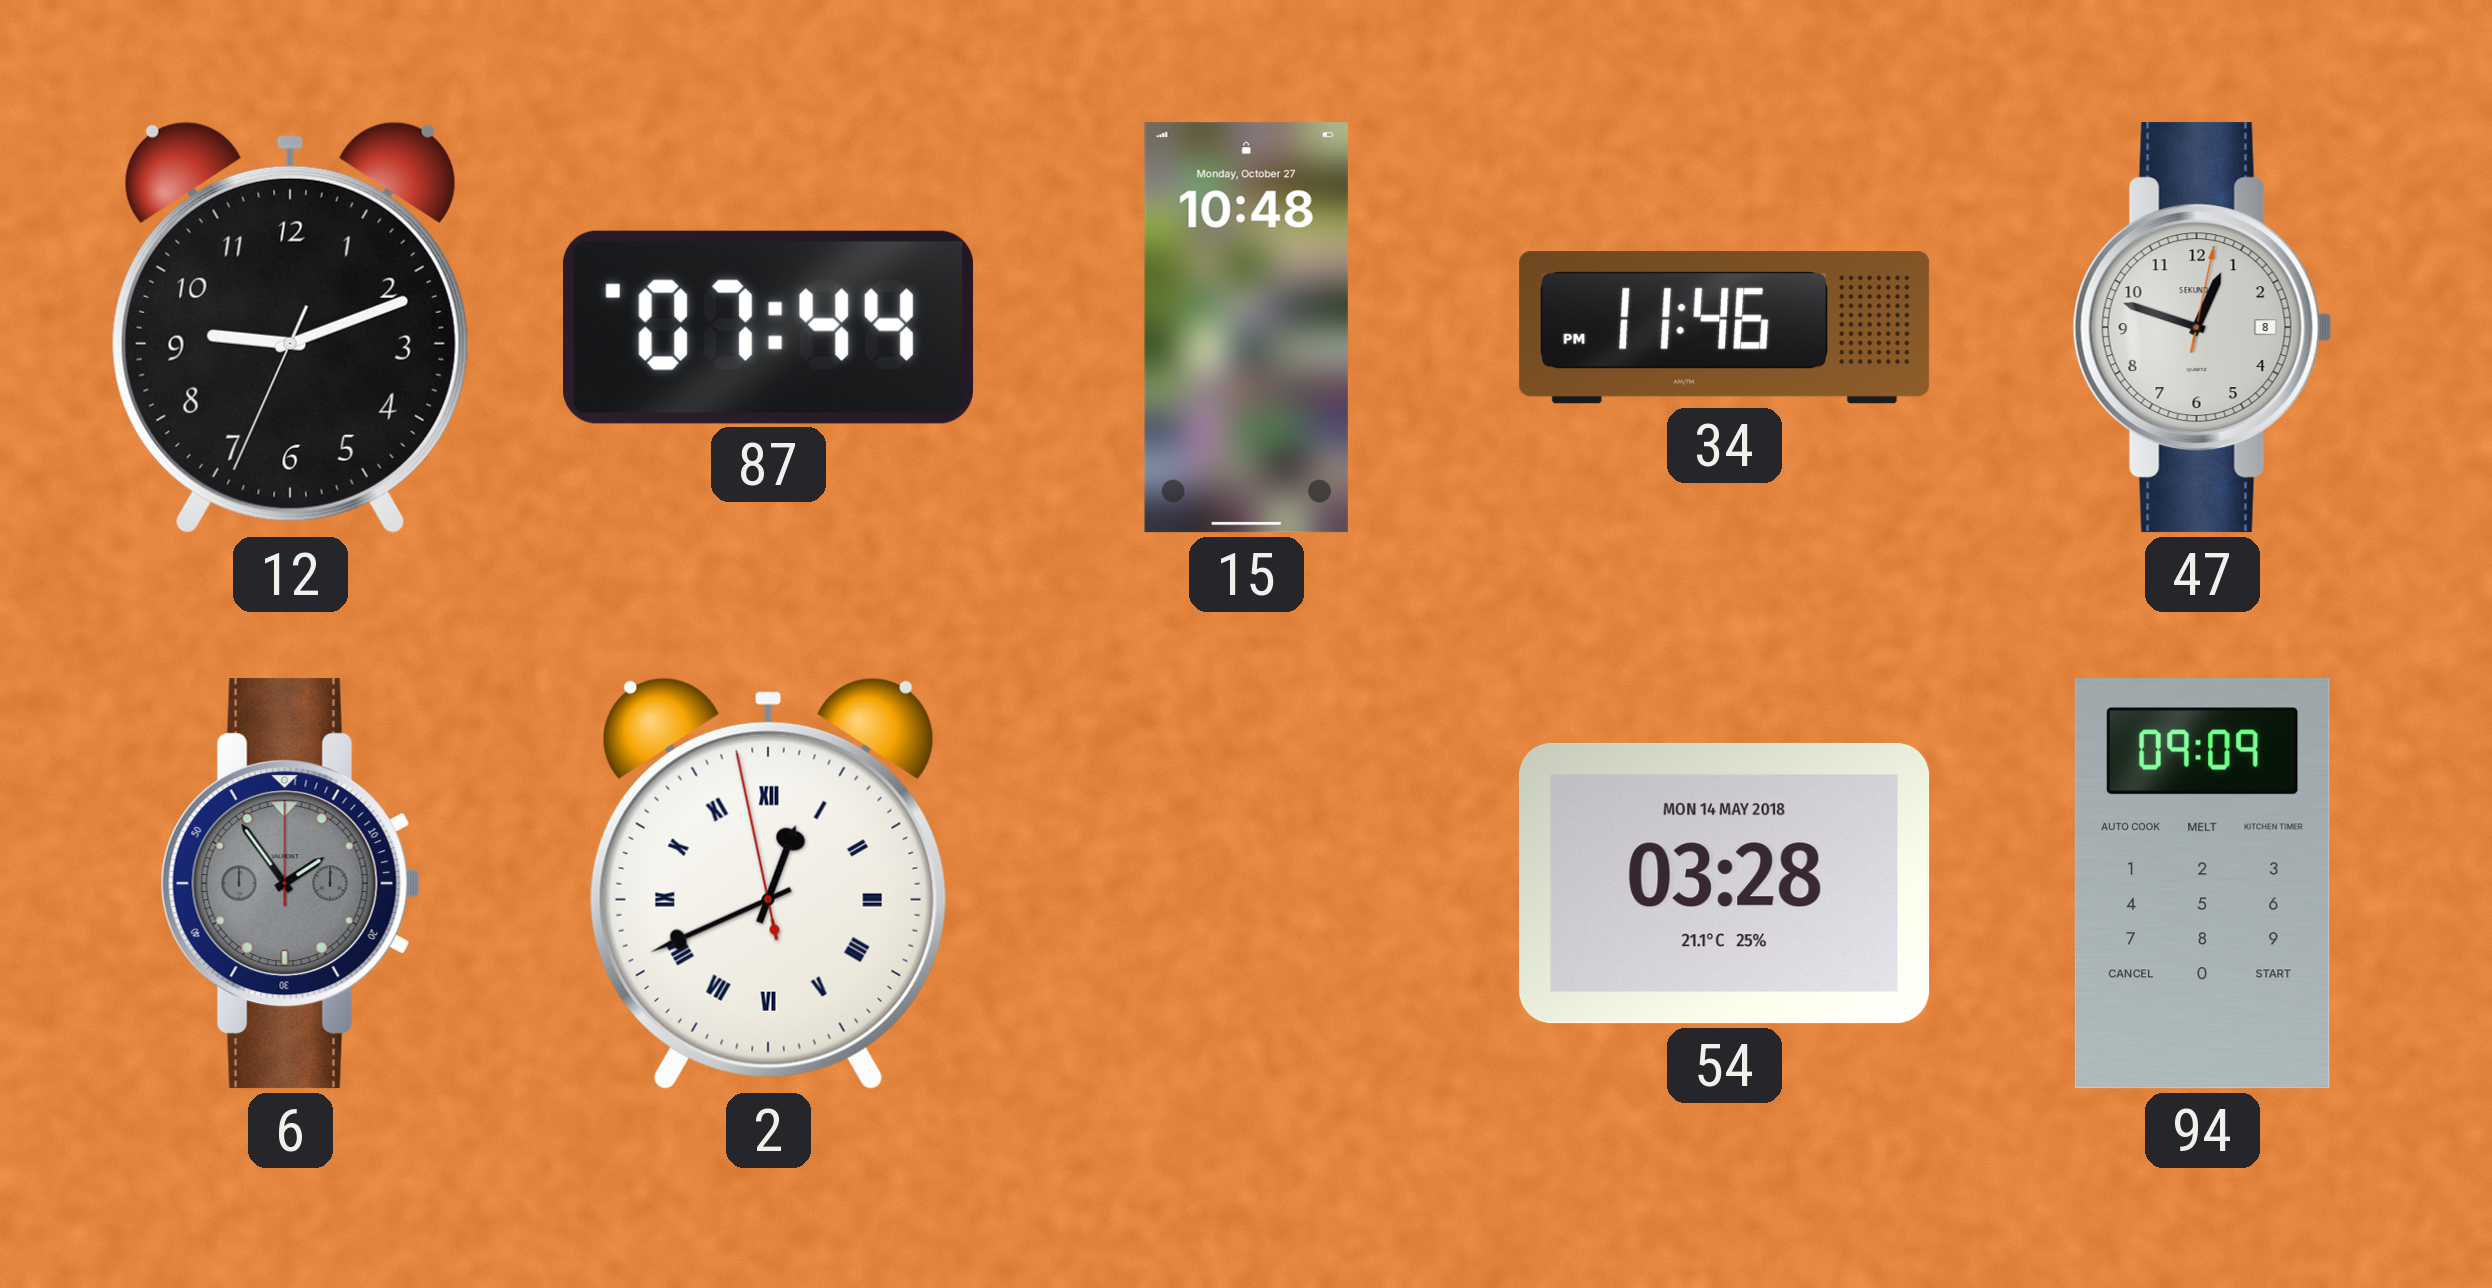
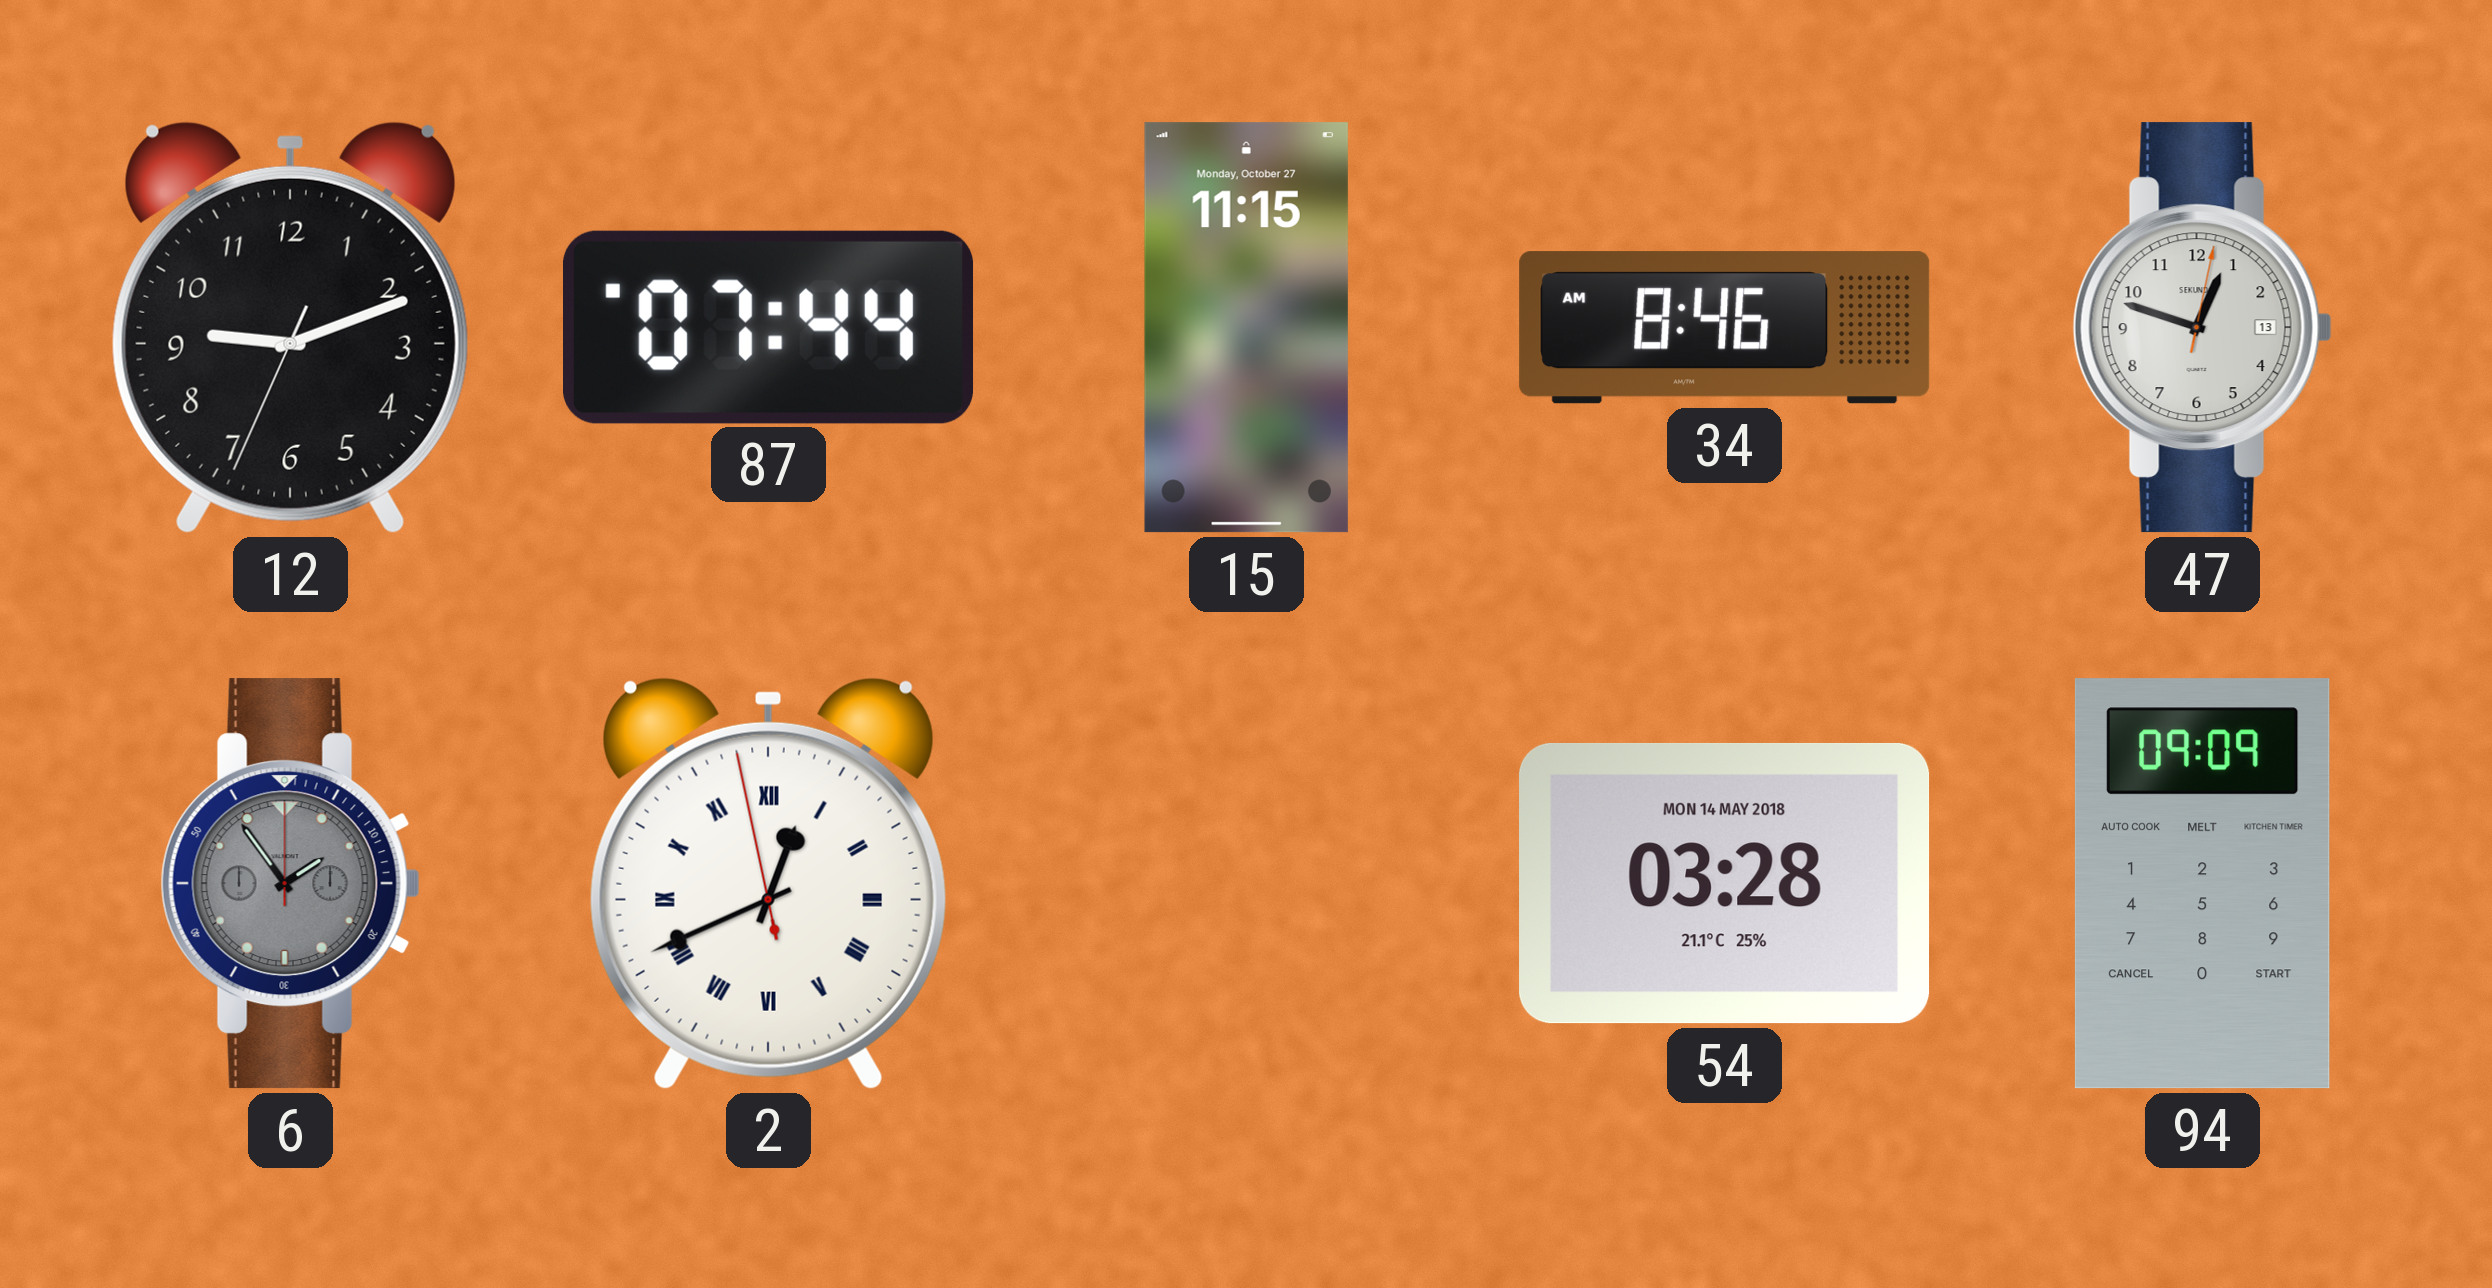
15: 10:48 -> 11:15
34: 11:46 -> 8:46
47 date: 8 -> 13
